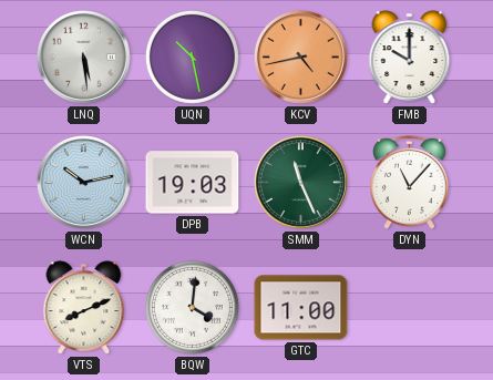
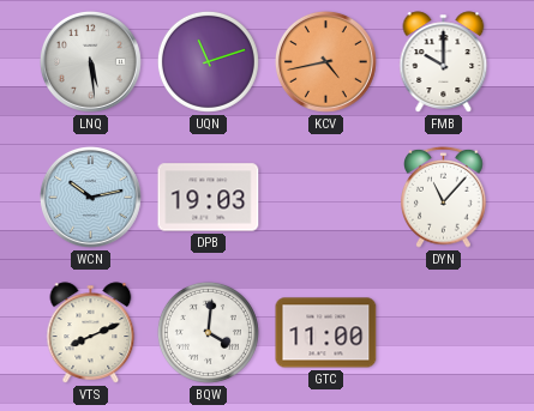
UQN: 10:28 -> 11:12
SMM: 11:26 -> none
